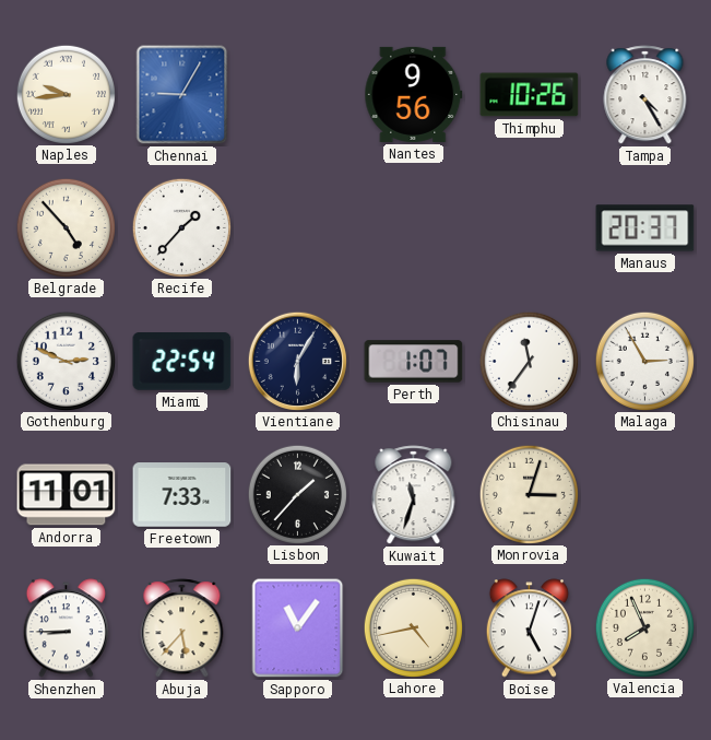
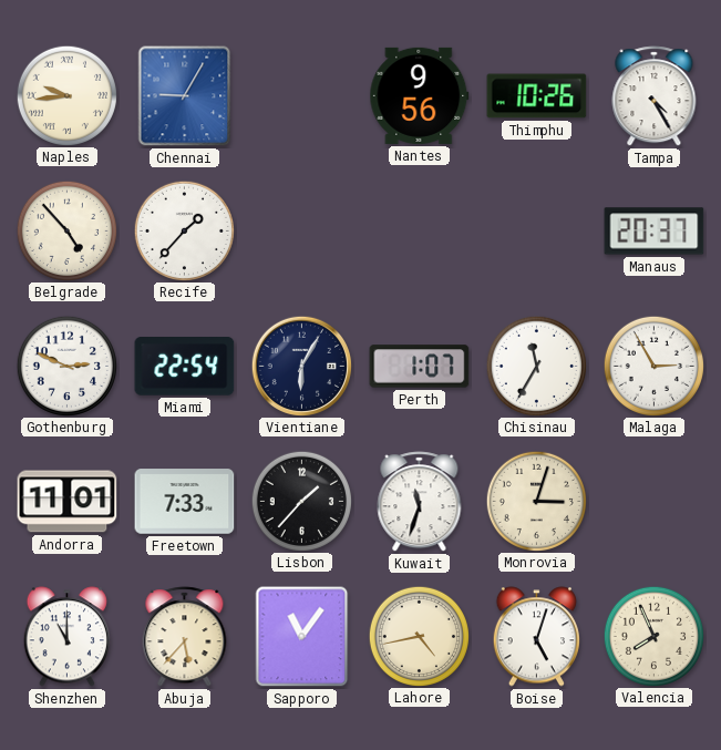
Chisinau: 11:36 -> 11:35
Shenzhen: 8:45 -> 11:00
